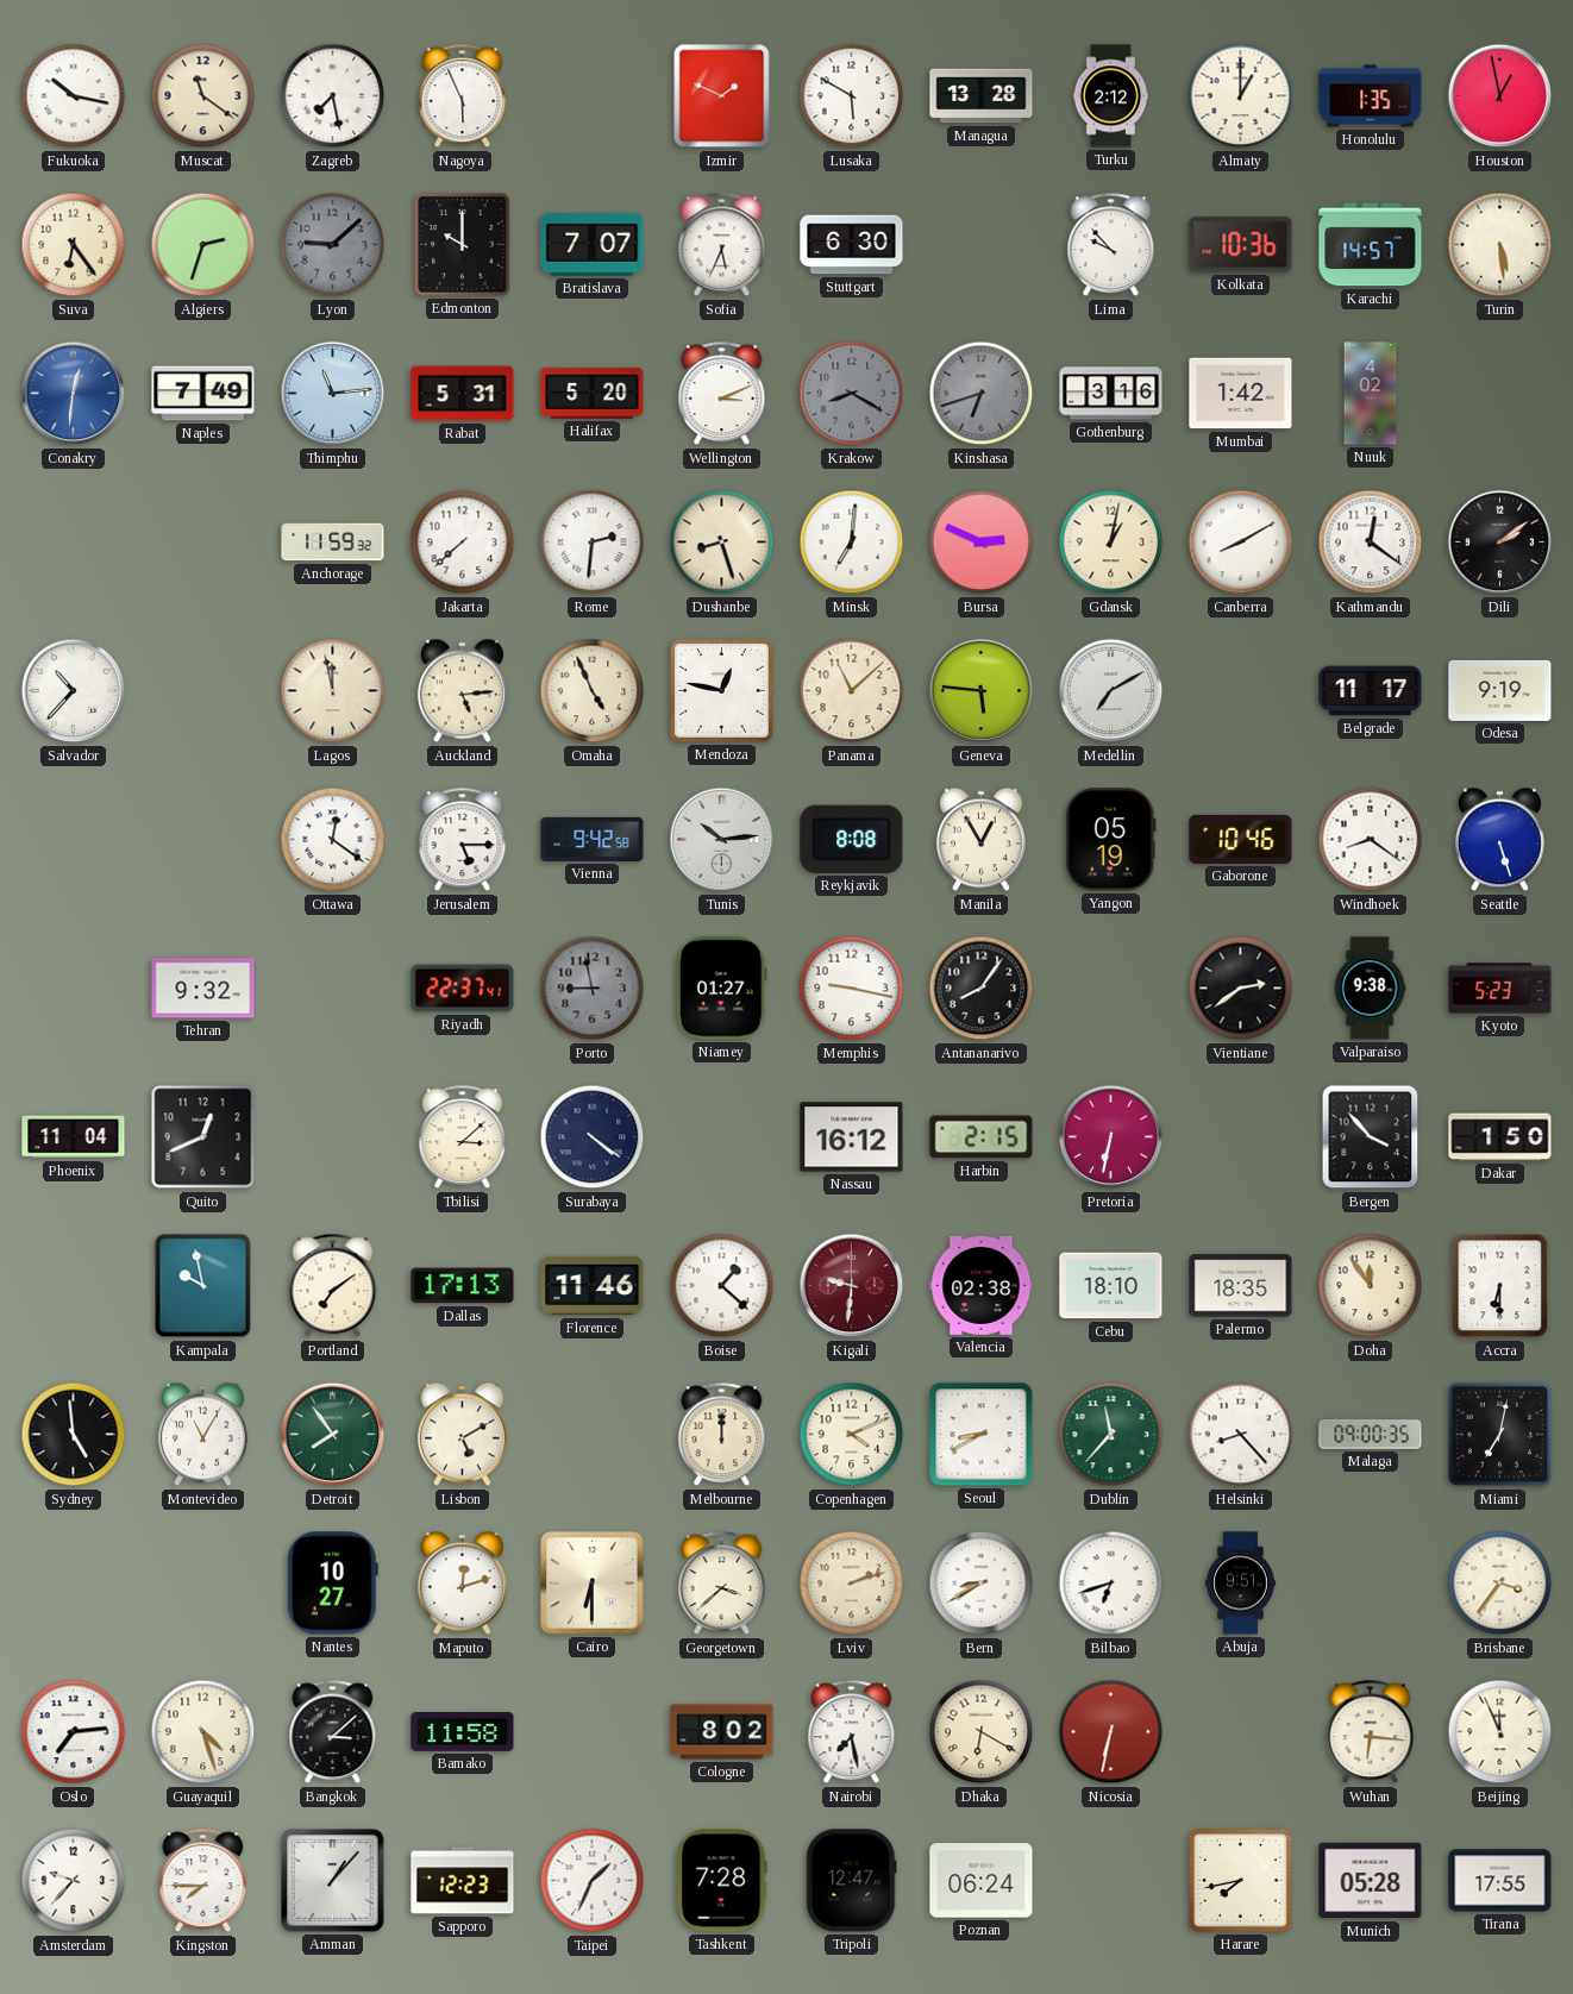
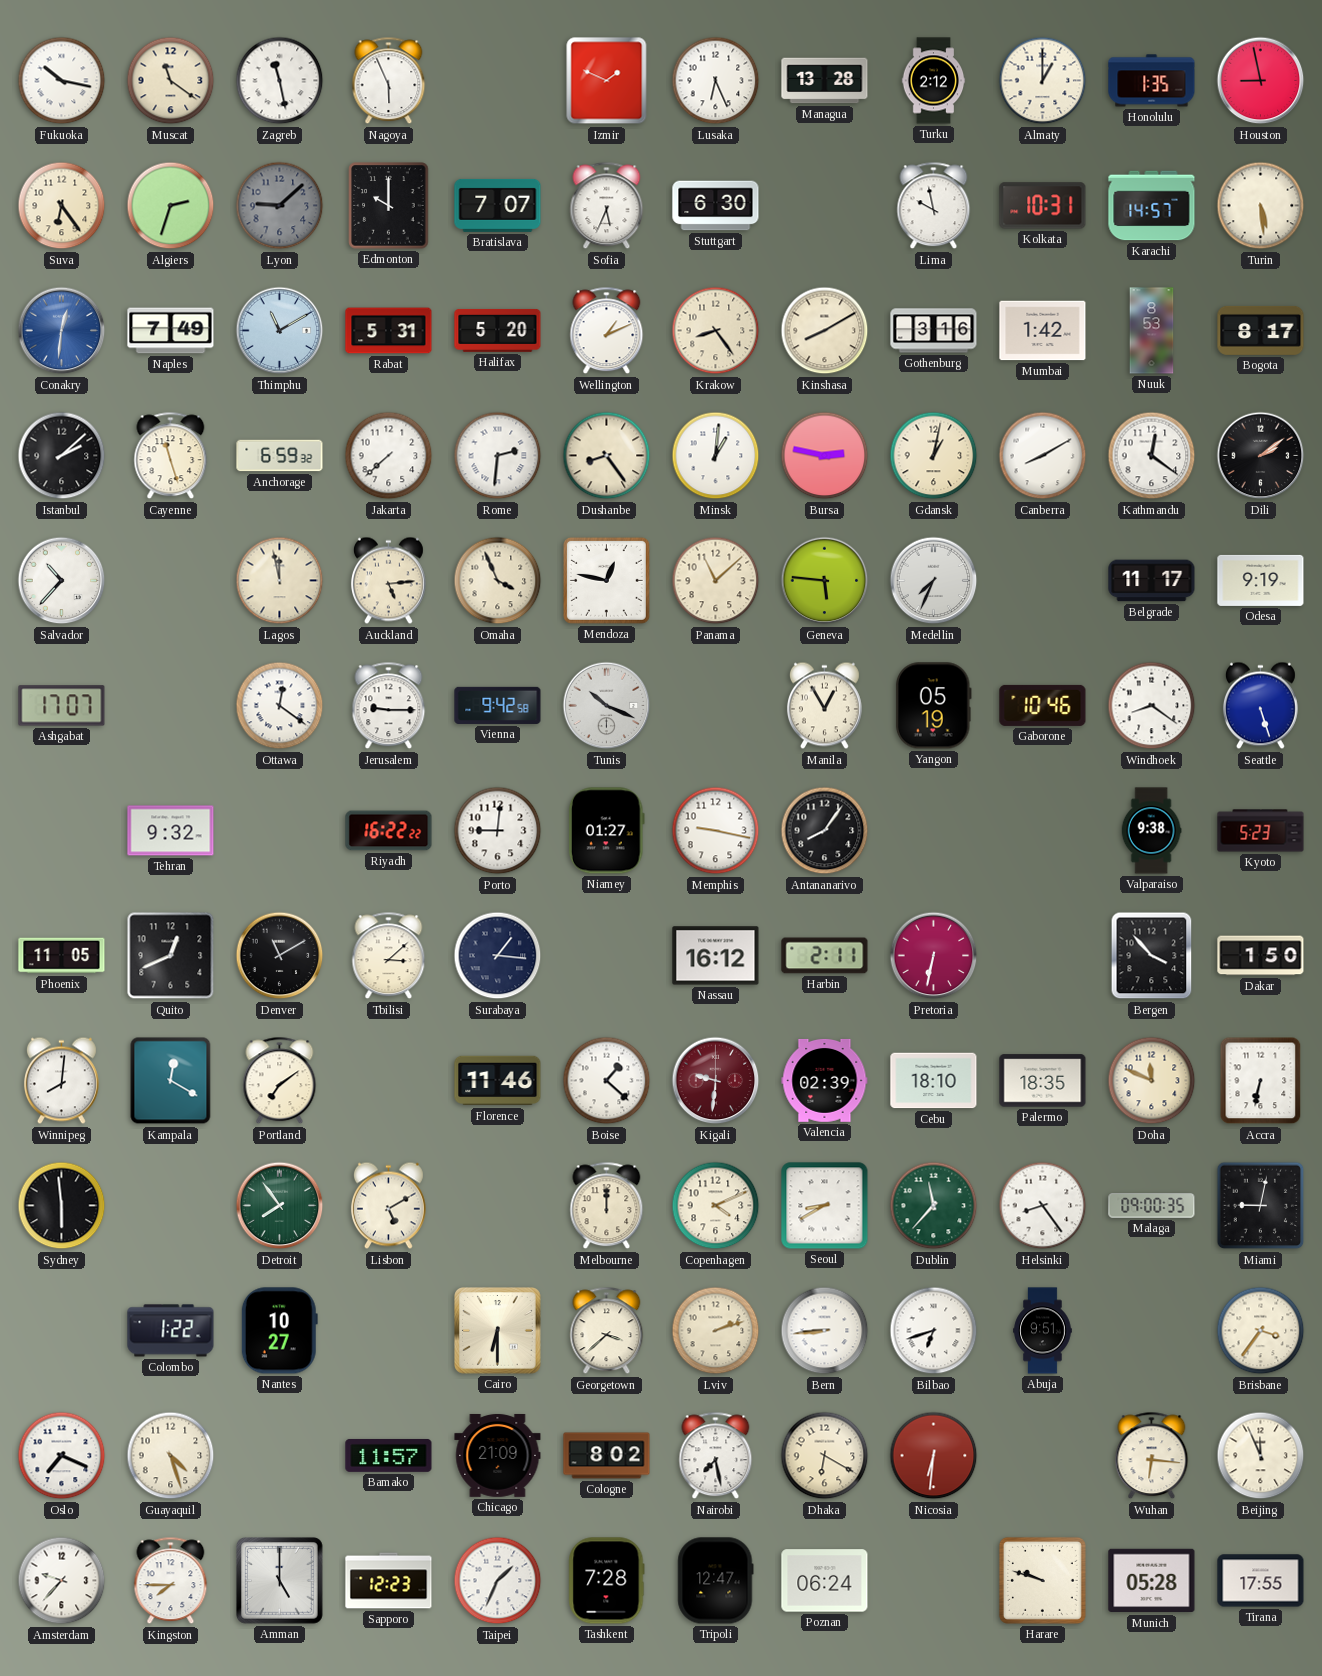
Zagreb: 7:28 -> 11:28
Lusaka: 5:50 -> 6:26
Houston: 12:58 -> 8:58
Lima: 9:53 -> 9:58
Kolkata: 10:36 -> 10:31
Thimphu: 11:14 -> 11:10
Wellington: 3:11 -> 1:11
Krakow: 8:20 -> 8:24
Krakow dial: grey -> cream
Kinshasa: 6:42 -> 8:10
Kinshasa dial: grey -> cream
Nuuk: 4:02 -> 8:53
Bogota: none -> 8:17
Istanbul: none -> 2:08
Cayenne: none -> 11:27
Anchorage: 11:59 -> 6:59
Dushanbe: 8:27 -> 8:24
Minsk: 7:01 -> 1:01
Bursa: 2:49 -> 2:47
Omaha: 4:56 -> 3:56
Medellin: 7:10 -> 7:34
Ashgabat: none -> 17:07
Jerusalem: 5:15 -> 9:15
Tunis: 10:14 -> 10:19
Reykjavik: 8:08 -> none
Riyadh: 22:37 -> 16:22
Porto: 8:58 -> 9:01
Porto dial: grey -> white
Vientiane: 2:39 -> none
Phoenix: 11:04 -> 11:05
Denver: none -> 11:10
Surabaya: 4:21 -> 1:16
Harbin: 2:15 -> 2:11
Winnipeg: none -> 8:01
Kampala: 9:58 -> 12:20
Dallas: 17:13 -> none
Valencia: 02:38 -> 02:39
Doha: 11:54 -> 11:49
Accra: 6:30 -> 6:32
Sydney: 4:59 -> 5:59
Montevideo: 11:05 -> none
Helsinki: 8:23 -> 8:24
Miami: 7:02 -> 9:02
Colombo: none -> 1:22
Maputo: 12:12 -> none
Bern: 8:40 -> 8:44
Oslo: 7:14 -> 7:19
Bangkok: 3:08 -> none
Bamako: 11:58 -> 11:57
Chicago: none -> 21:09
Nicosia: 6:32 -> 6:31
Amman: 1:07 -> 5:00
Harare: 7:43 -> 9:48
